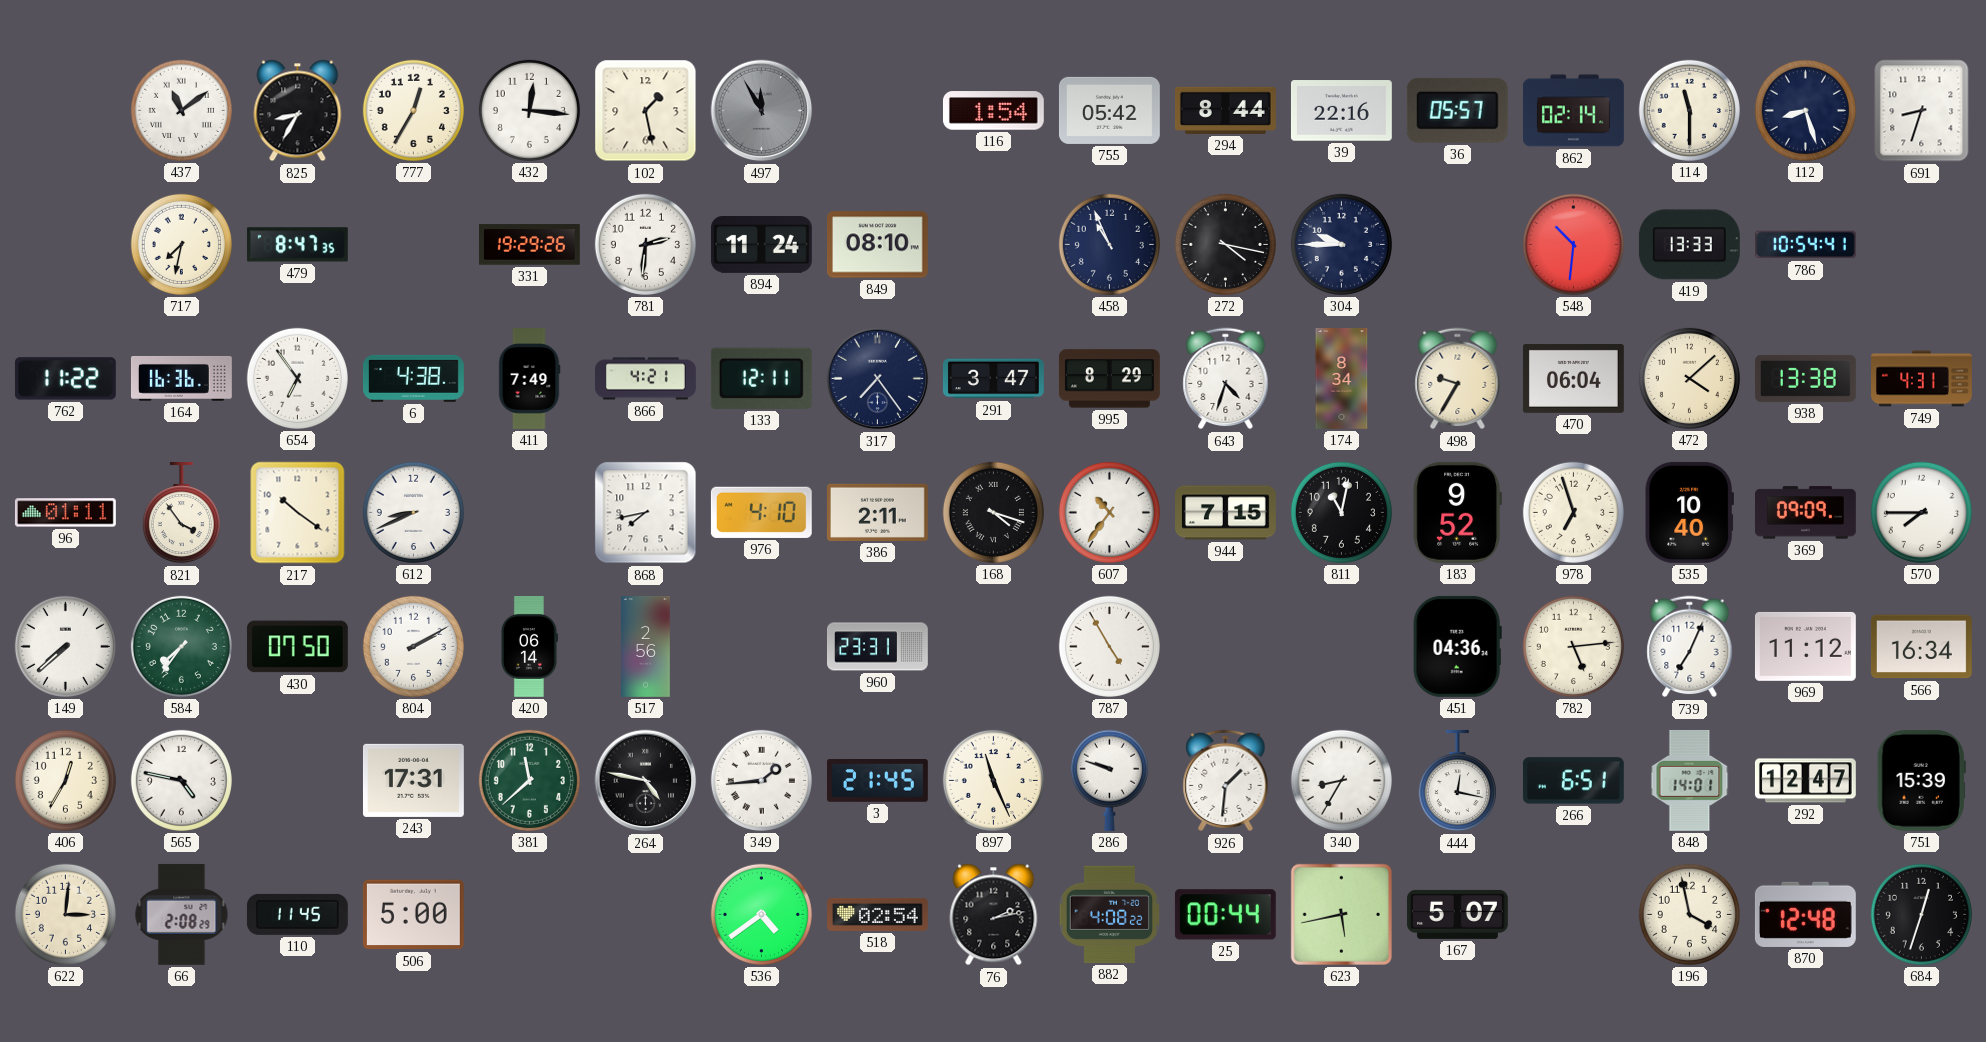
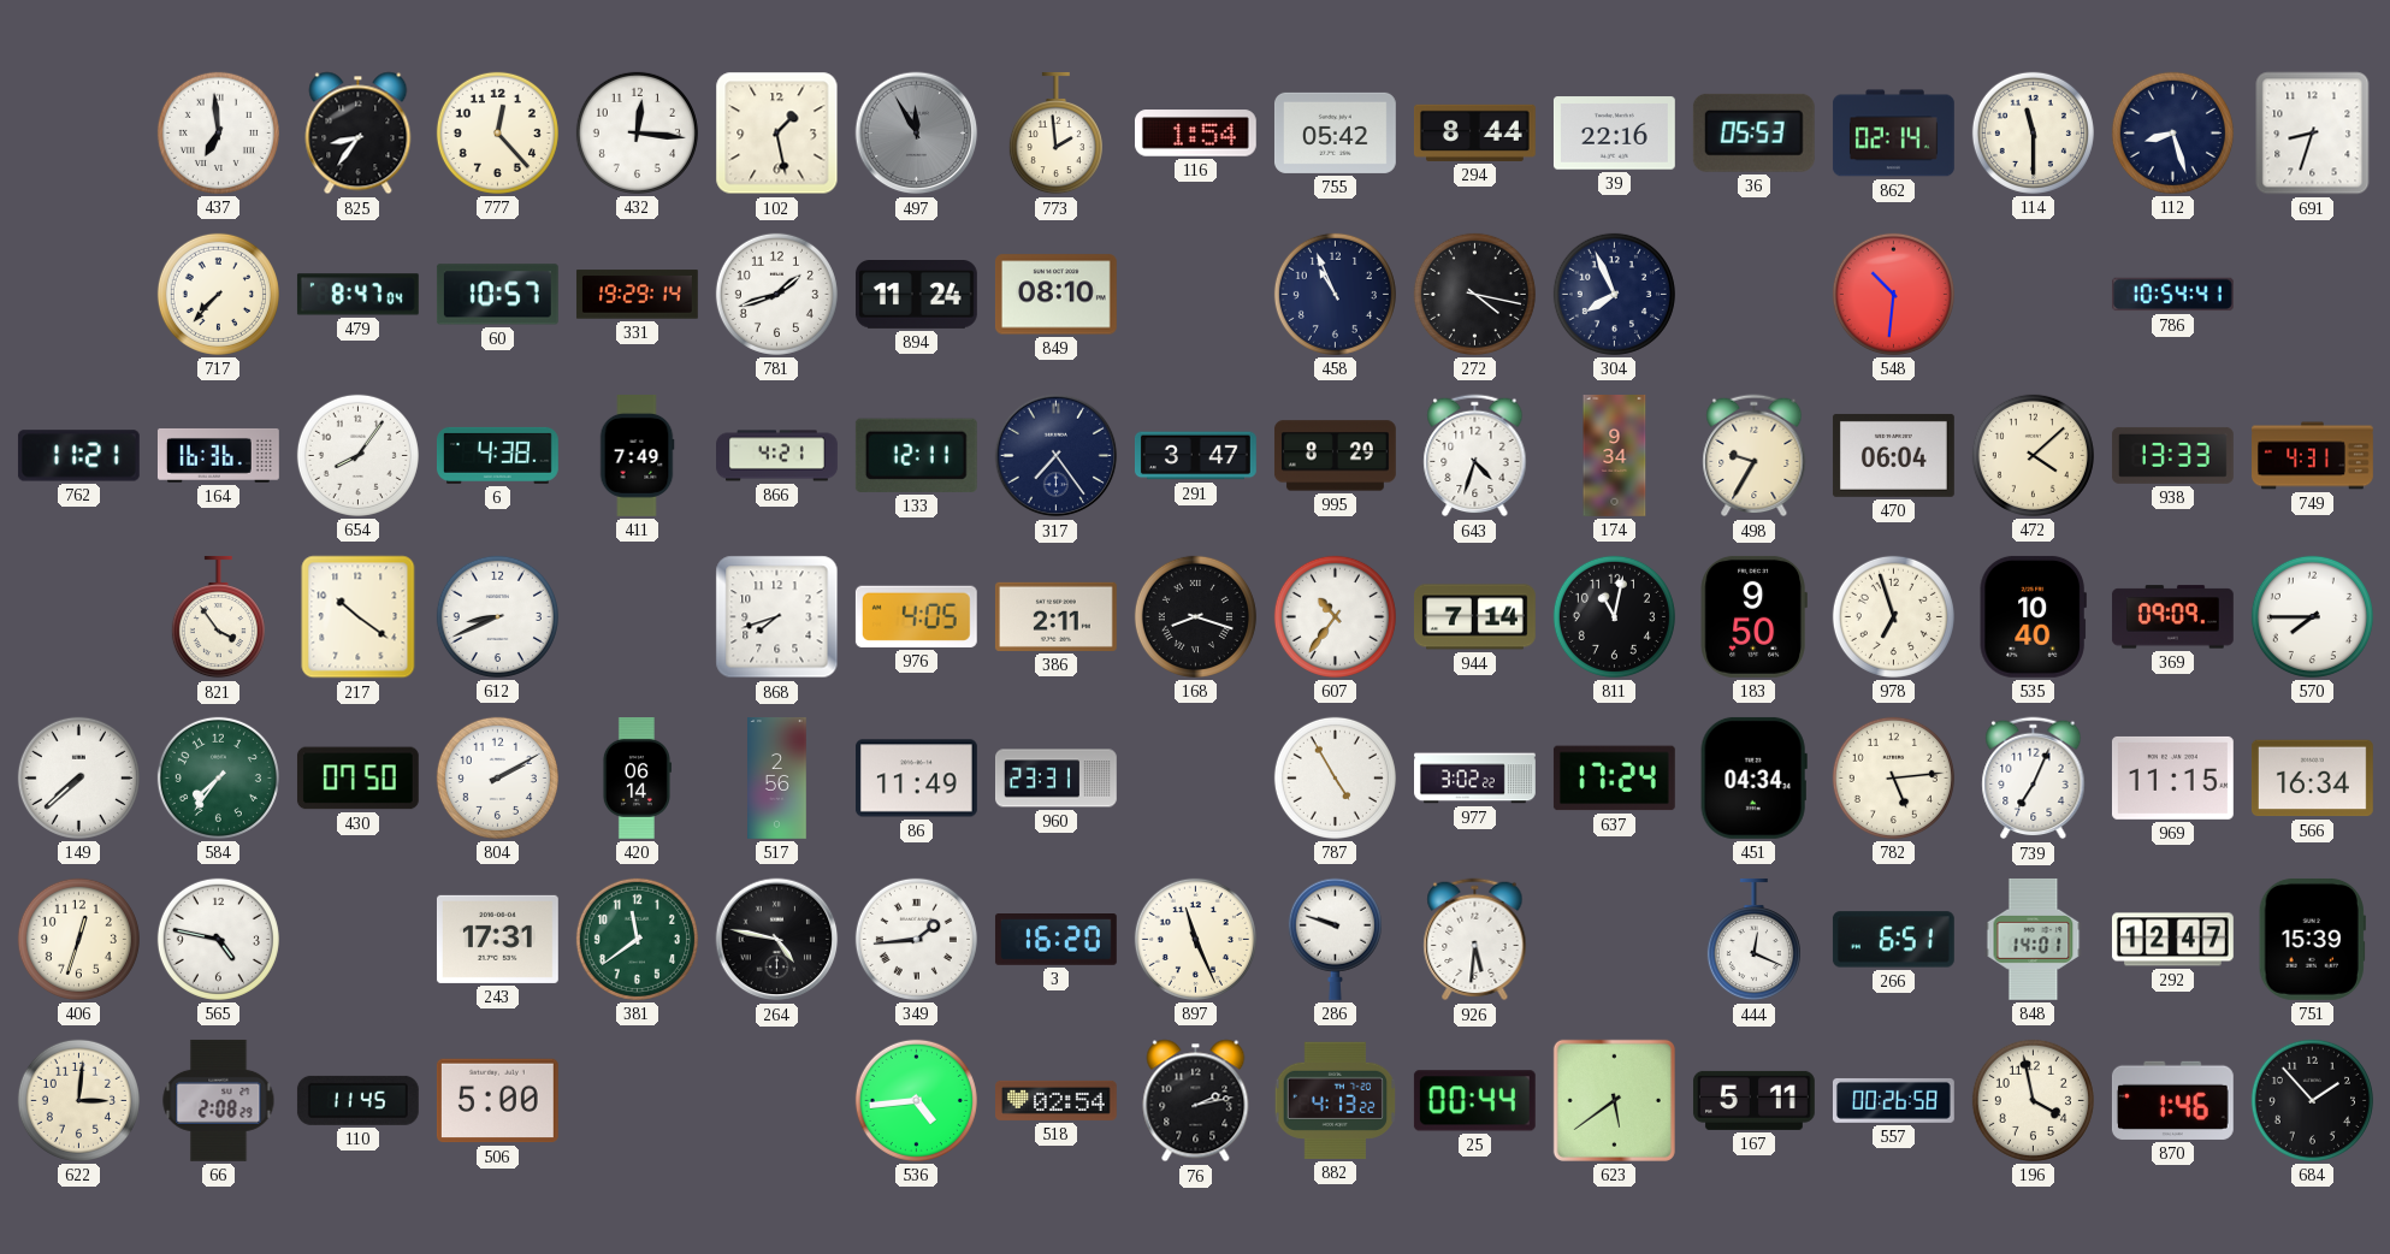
437: 11:09 -> 6:59
825: 8:35 -> 8:36
777: 12:35 -> 12:23
773: none -> 1:59
36: 05:57 -> 05:53
717: 7:32 -> 7:37
479: 8:47:35 -> 8:47:04
60: none -> 10:57
331: 19:29:26 -> 19:29:14
781: 2:31 -> 1:42
304: 9:45 -> 7:56
419: 13:33 -> none
762: 11:22 -> 11:21
654: 6:54 -> 8:06
174: 8:34 -> 9:34
938: 13:38 -> 13:33
96: 01:11 -> none
868: 7:43 -> 7:42
976: 4:10 -> 4:05
168: 4:18 -> 8:18
944: 7:15 -> 7:14
183: 9:52 -> 9:50
86: none -> 11:49
977: none -> 3:02
637: none -> 17:24
451: 04:36 -> 04:34
969: 11:12 -> 11:15
406: 12:35 -> 12:33
381: 11:38 -> 11:39
3: 21:45 -> 16:20
926: 1:31 -> 5:31
340: 8:35 -> none
444: 12:17 -> 12:19
536: 4:39 -> 4:44
882: 4:08 -> 4:13
623: 5:43 -> 5:39
167: 5:07 -> 5:11
557: none -> 00:26
870: 12:48 -> 1:46
684: 12:33 -> 1:53
